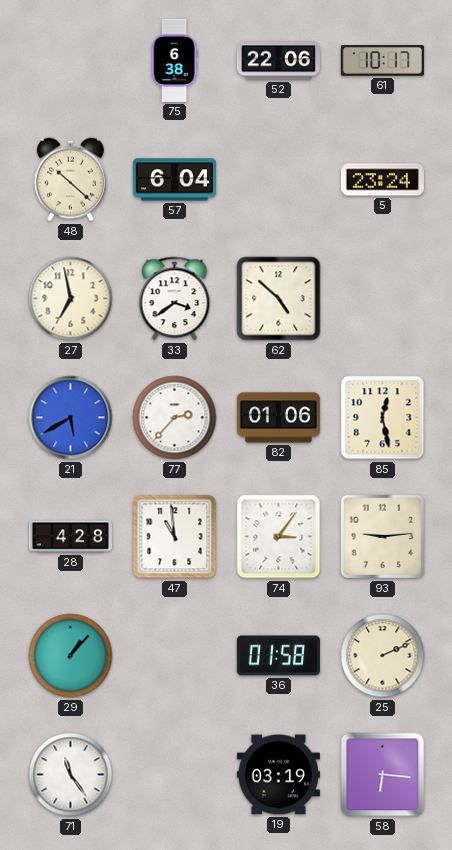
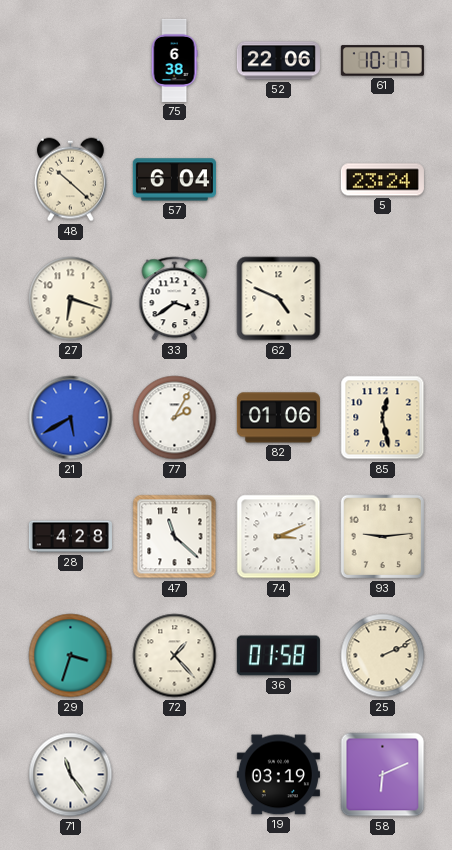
27: 6:58 -> 6:18
62: 4:52 -> 4:49
77: 2:37 -> 2:05
47: 10:59 -> 11:22
74: 3:06 -> 3:11
29: 1:07 -> 3:33
72: none -> 1:23
58: 6:16 -> 6:11
